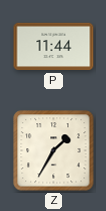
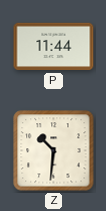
Z: 1:35 -> 10:31
